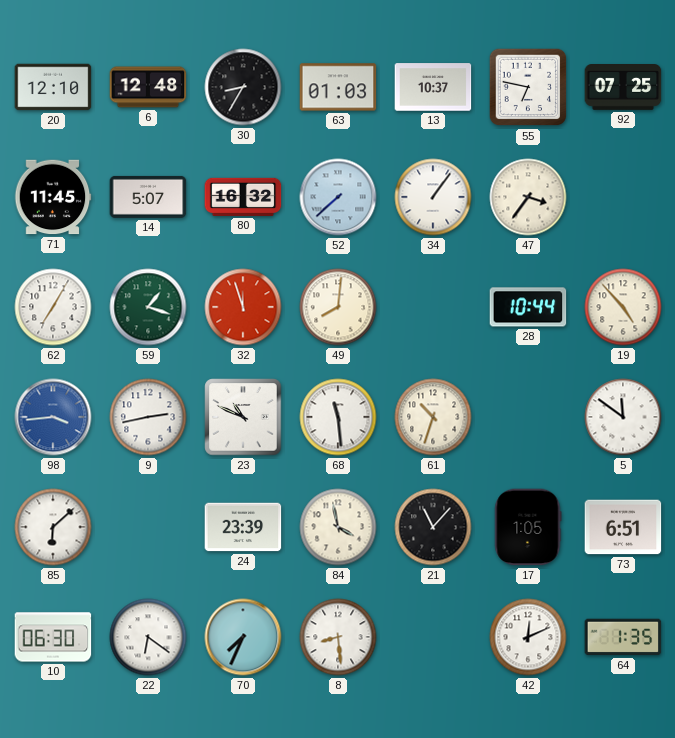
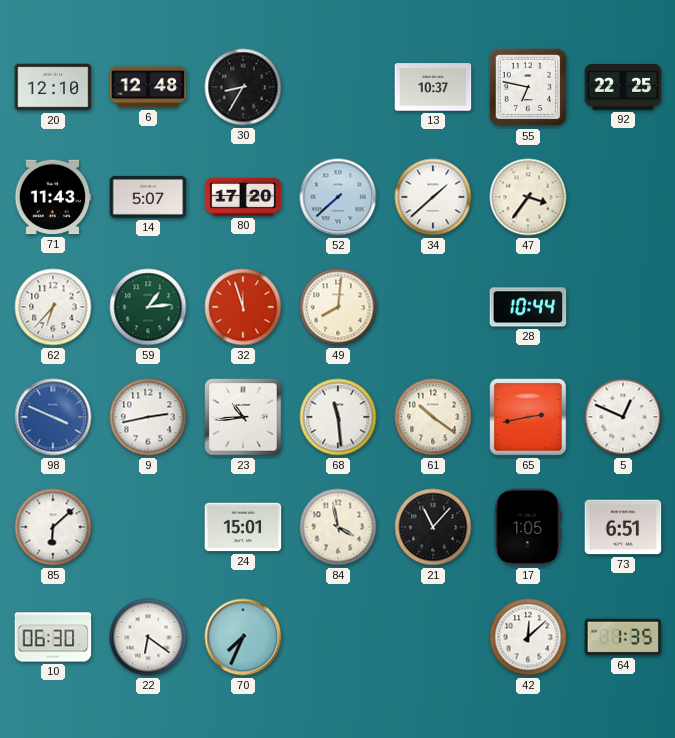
63: 01:03 -> none
92: 07:25 -> 22:25
71: 11:45 -> 11:43
80: 16:32 -> 17:20
34: 1:06 -> 1:38
62: 7:05 -> 6:37
59: 1:18 -> 1:14
19: 4:53 -> none
98: 3:44 -> 3:49
23: 10:49 -> 10:44
61: 10:33 -> 10:21
65: none -> 2:43
5: 11:51 -> 12:49
24: 23:39 -> 15:01
8: 8:29 -> none
42: 12:11 -> 12:08
